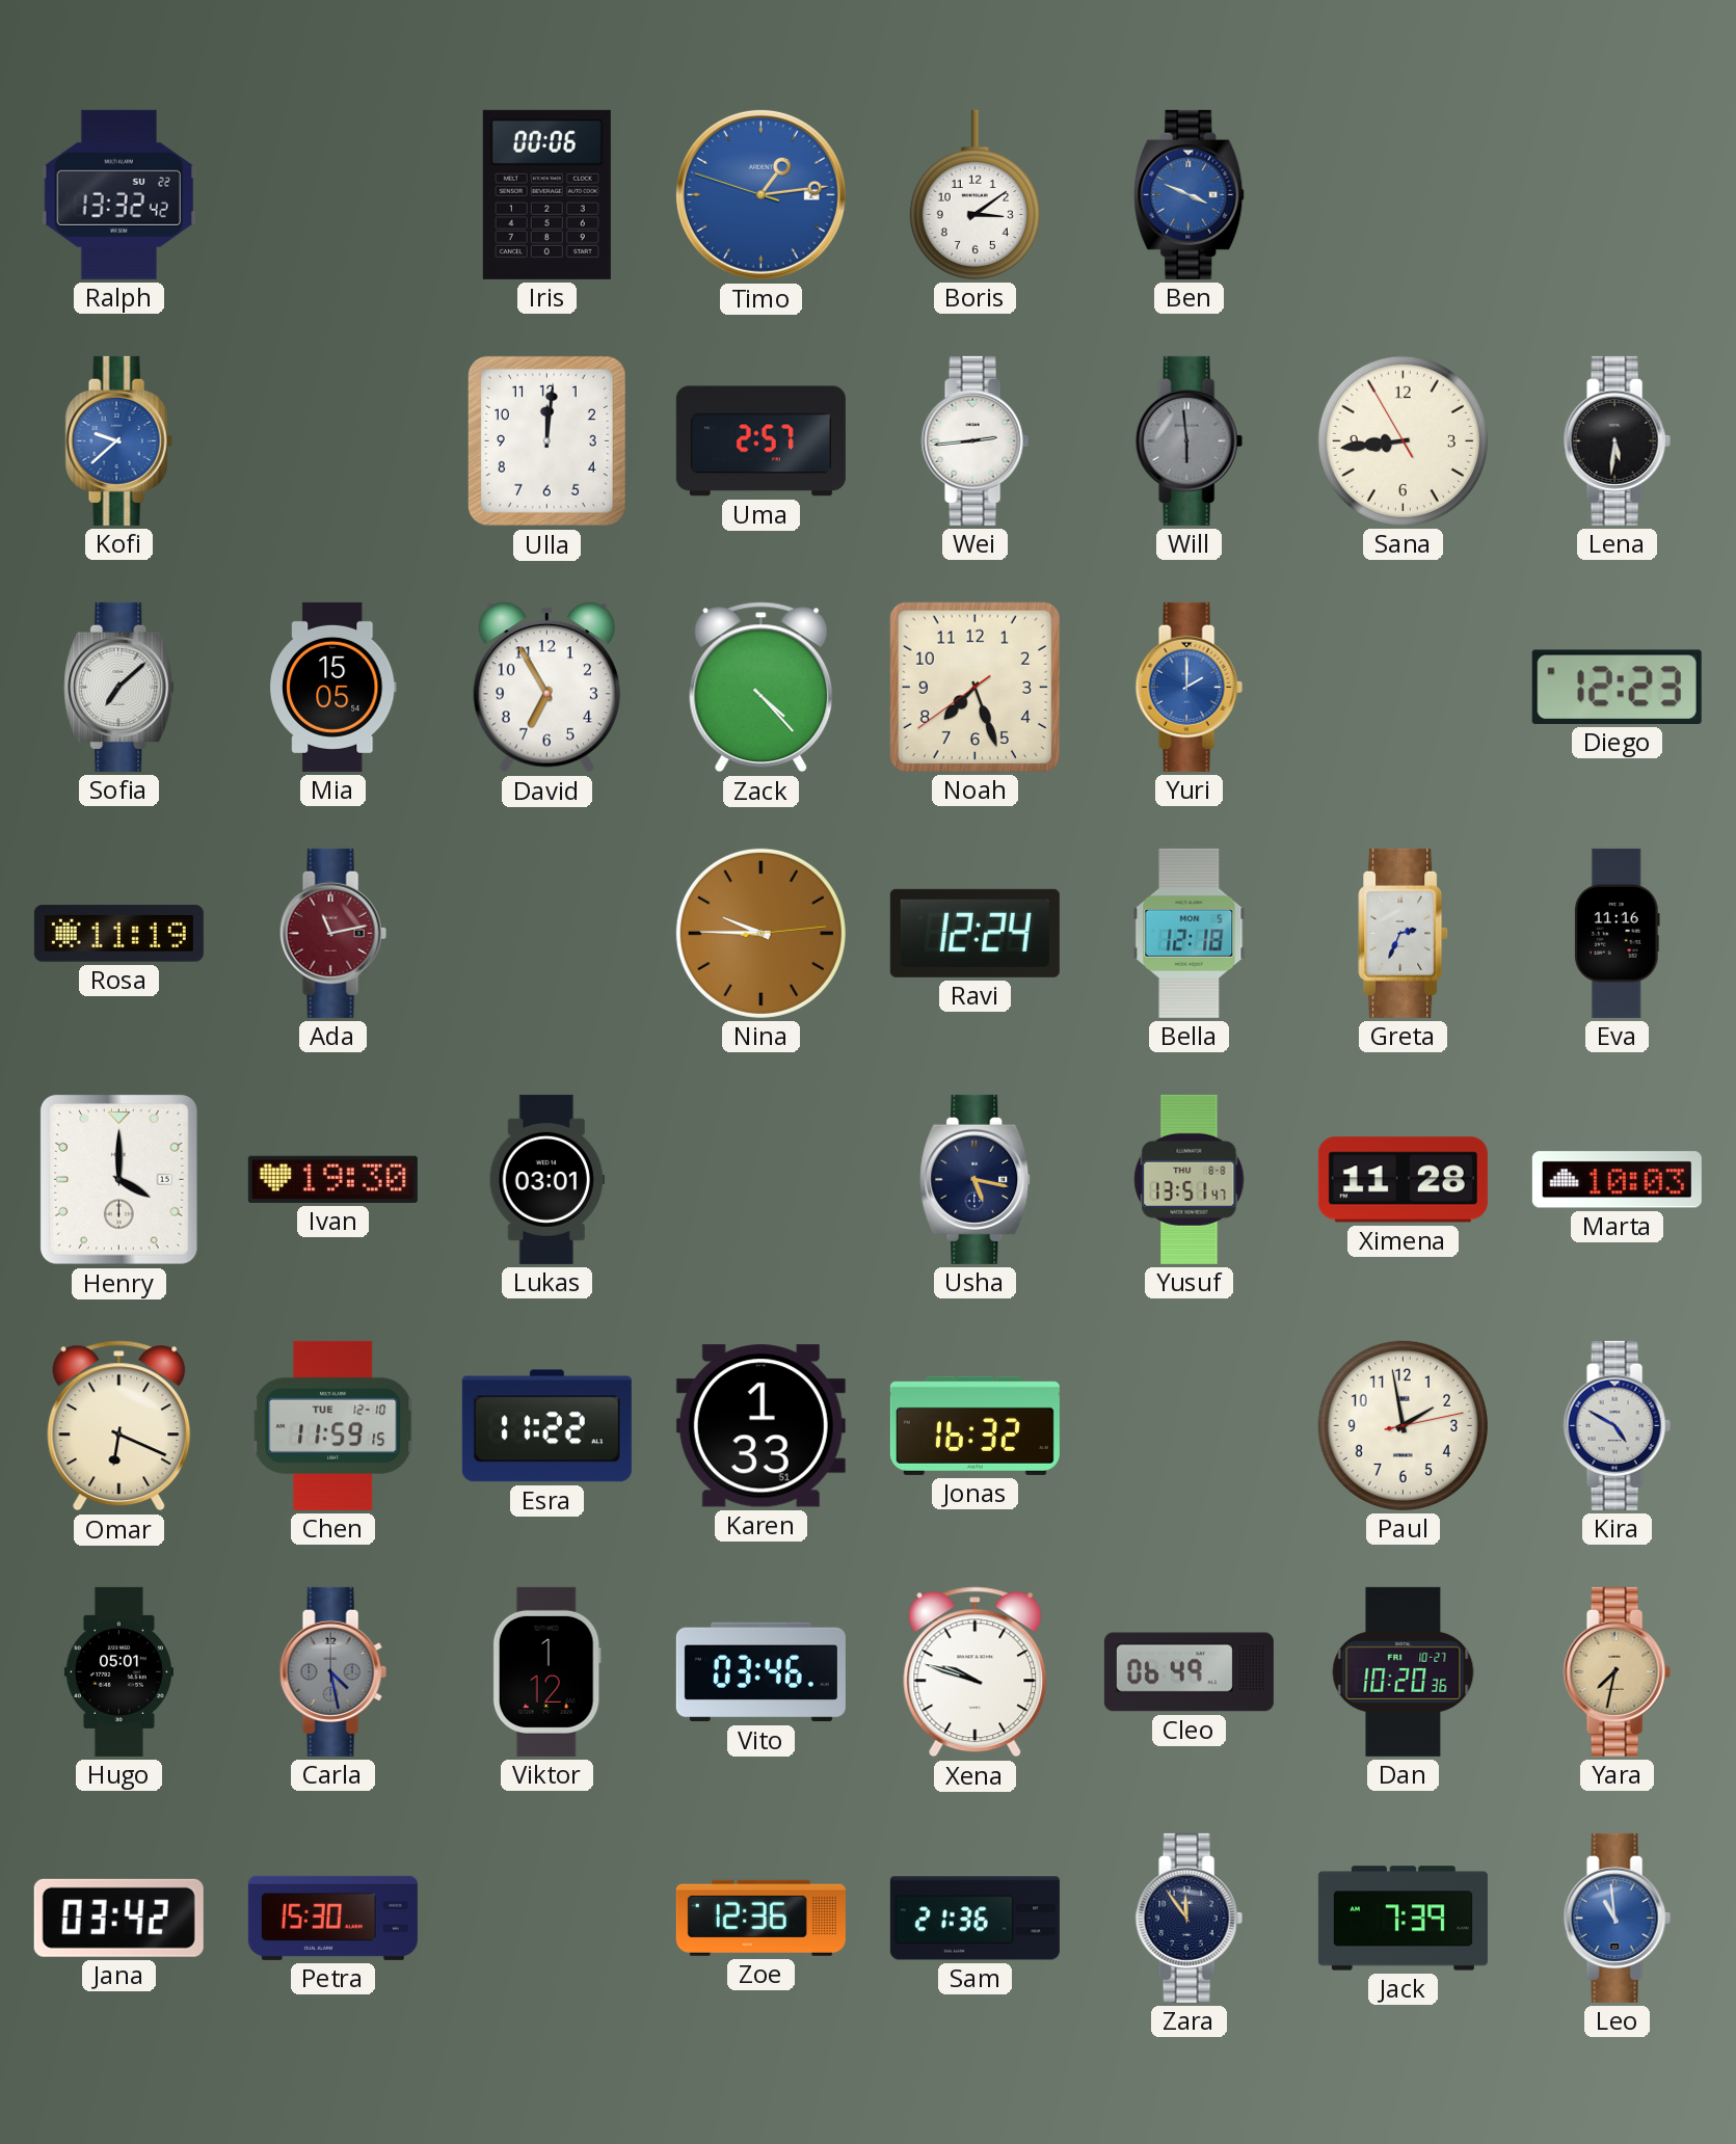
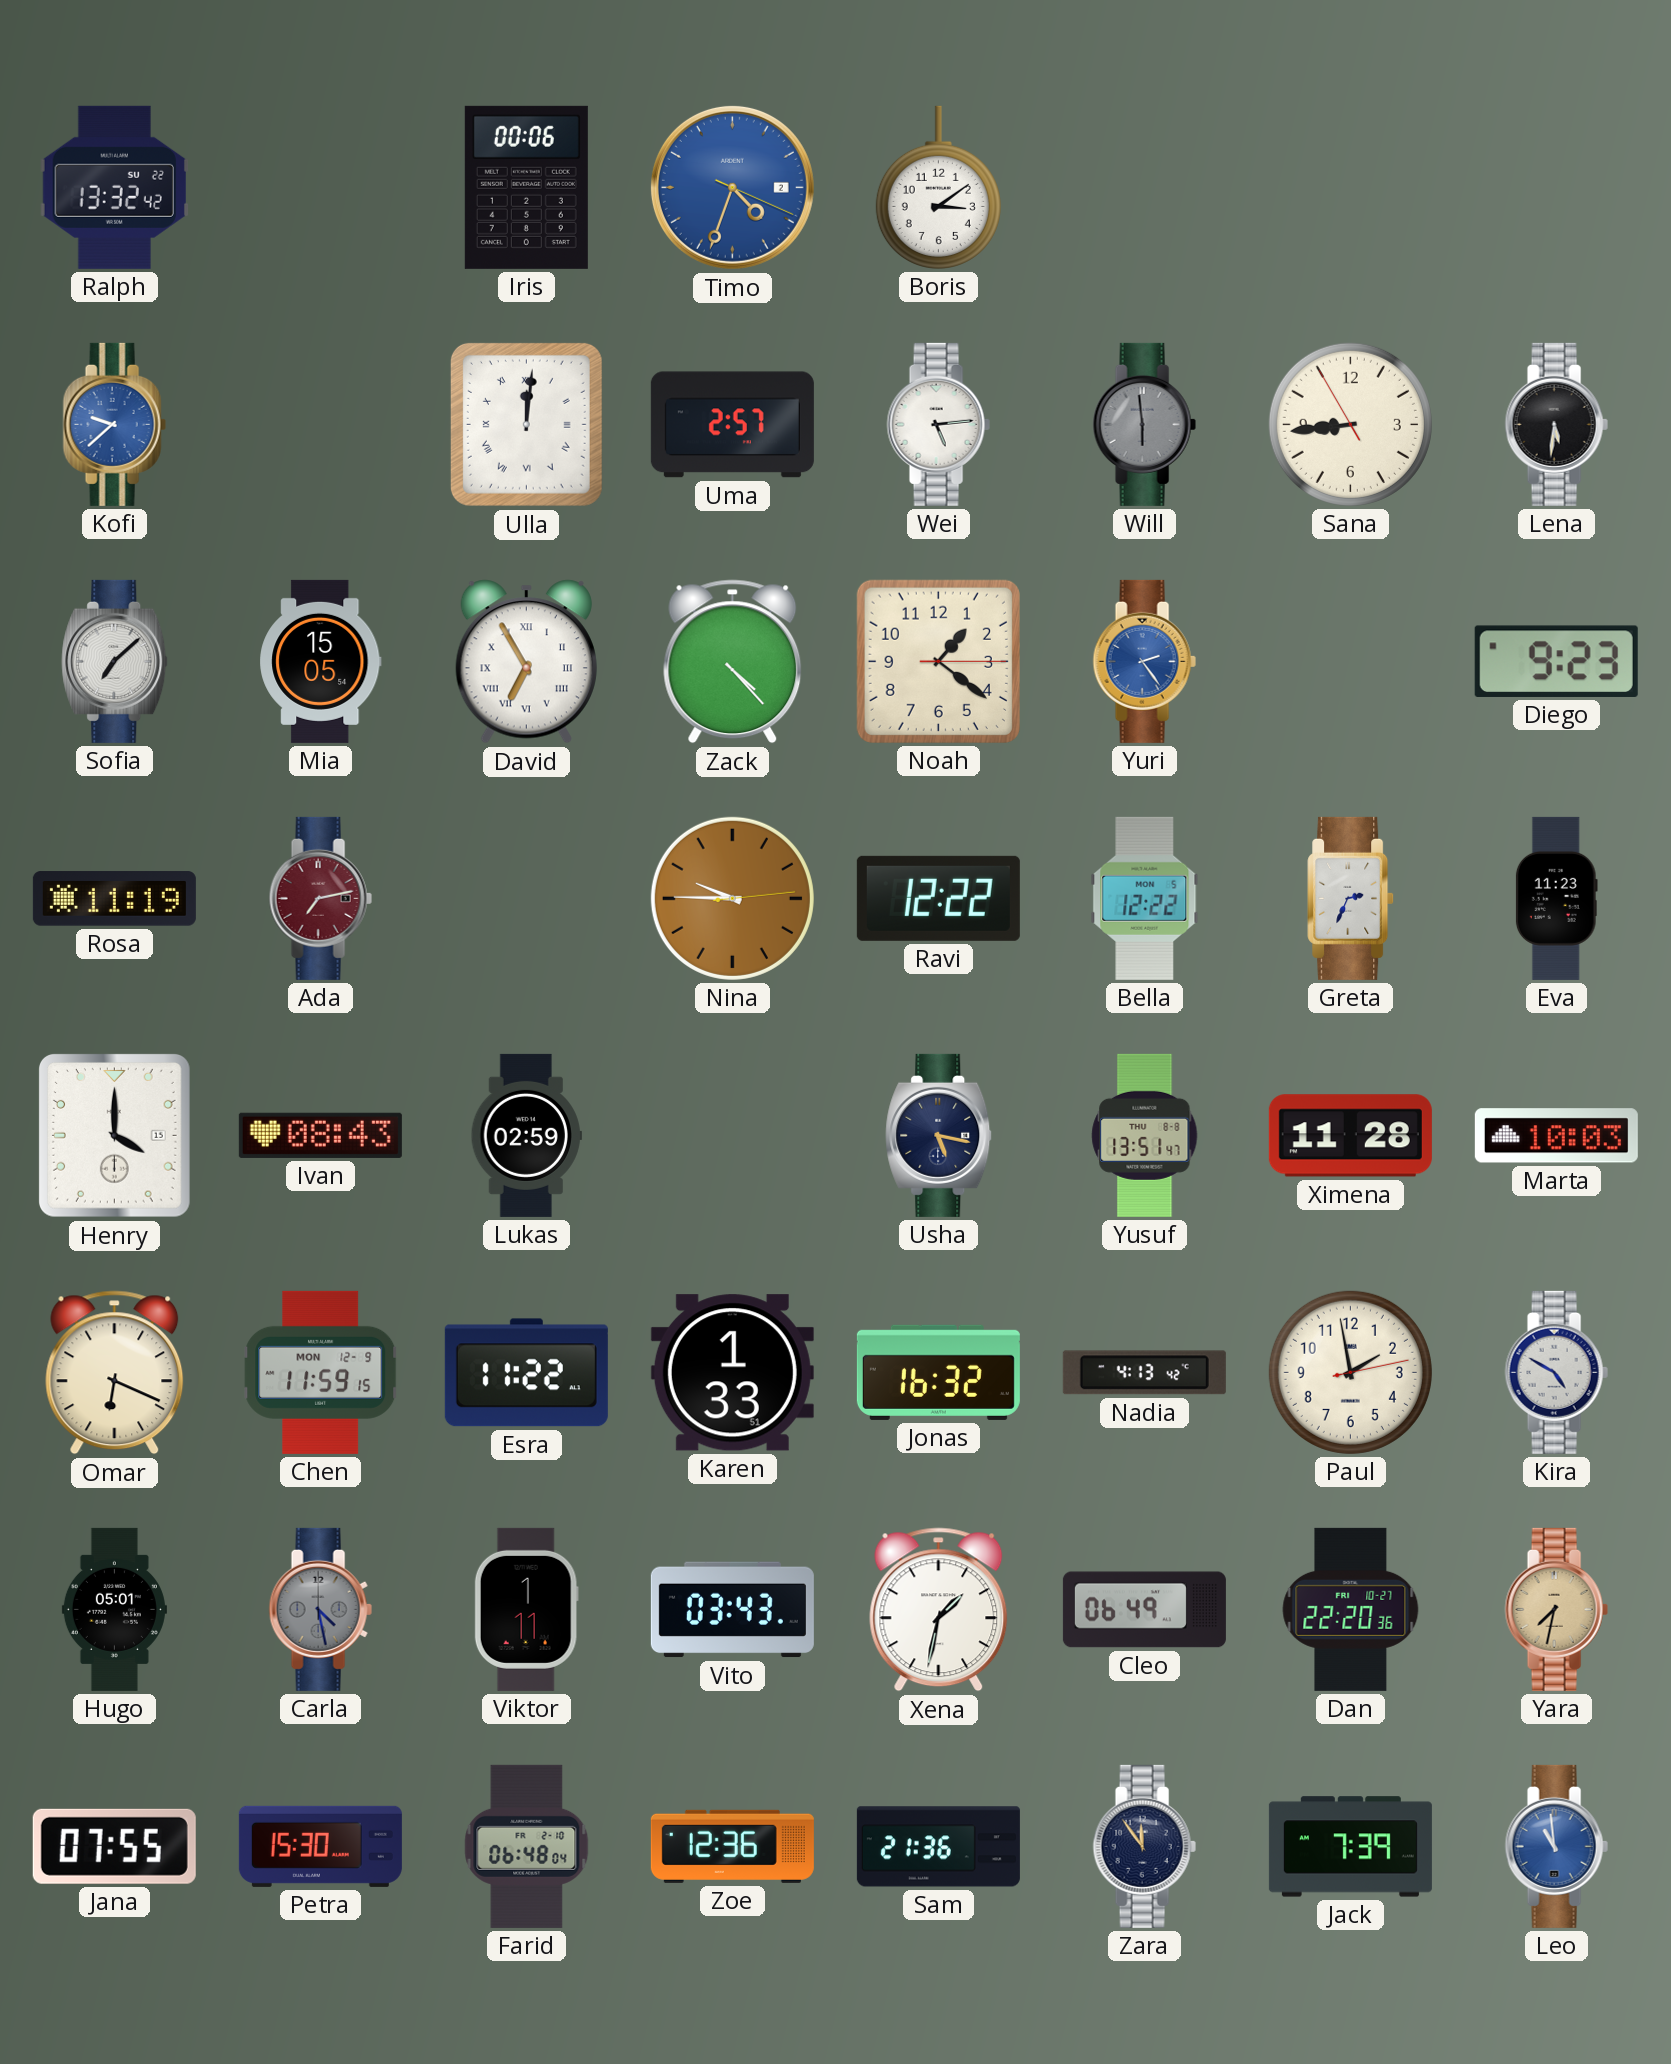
Timo: 1:13 -> 4:33
Ben: 3:49 -> none
Ulla numerals: Arabic -> Roman
Wei: 2:44 -> 5:14
David numerals: Arabic -> Roman
Noah: 7:26 -> 1:21
Yuri: 2:00 -> 2:24
Diego: 12:23 -> 9:23
Ada: 11:13 -> 7:13
Ravi: 12:24 -> 12:22
Bella: 12:18 -> 12:22
Eva: 11:16 -> 11:23
Ivan: 19:30 -> 08:43
Lukas: 03:01 -> 02:59
Chen date: TUE 12-10 -> MON 12-9
Nadia: none -> 4:13
Viktor: 1:12 -> 1:11
Vito: 03:46 -> 03:43
Xena: 9:48 -> 1:32
Dan: 10:20 -> 22:20
Jana: 03:42 -> 07:55
Farid: none -> 06:48
